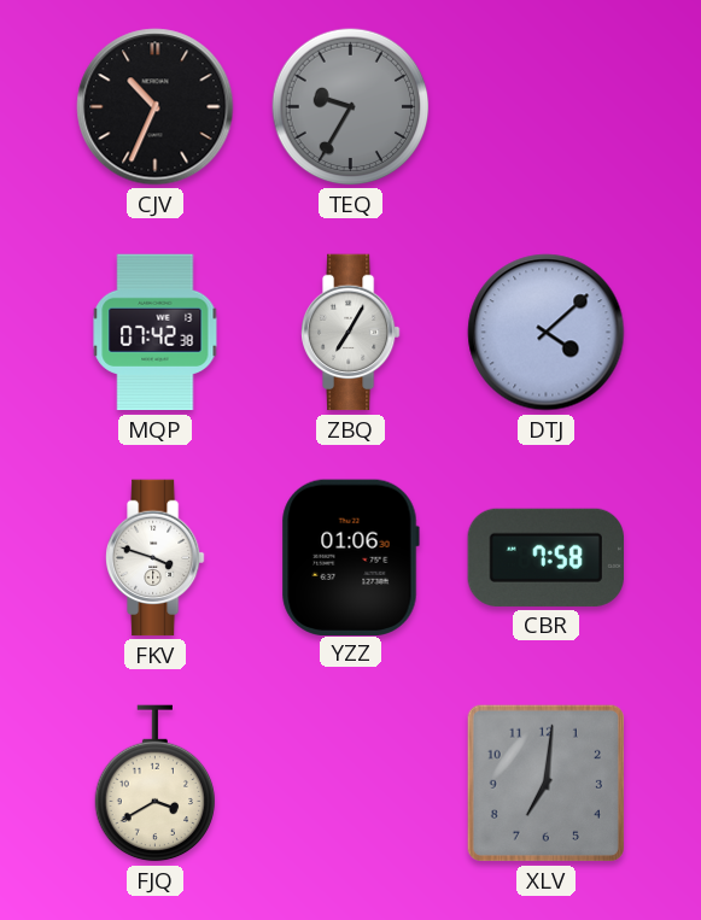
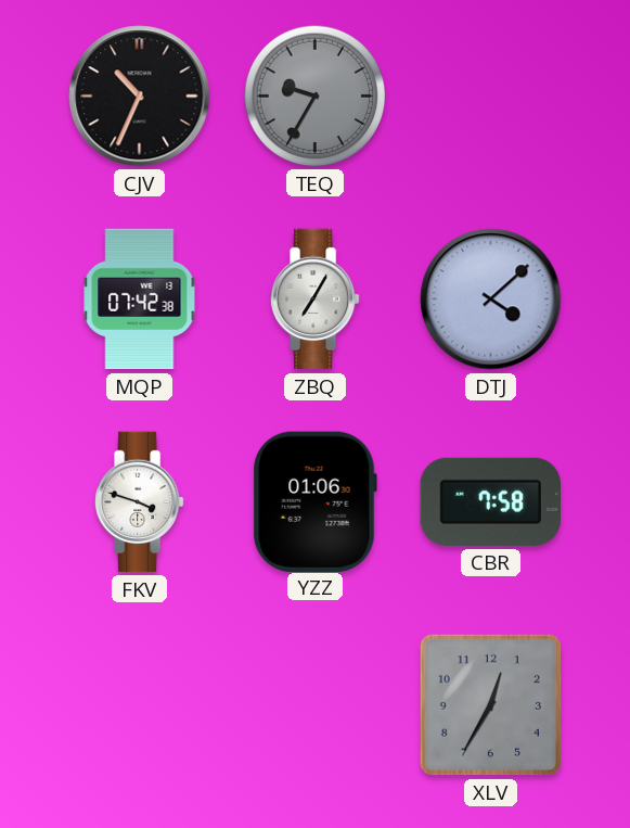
FJQ: 3:40 -> none
XLV: 7:01 -> 12:35
